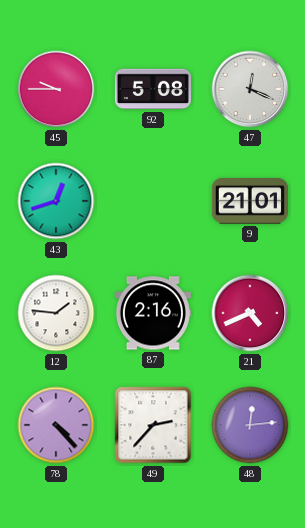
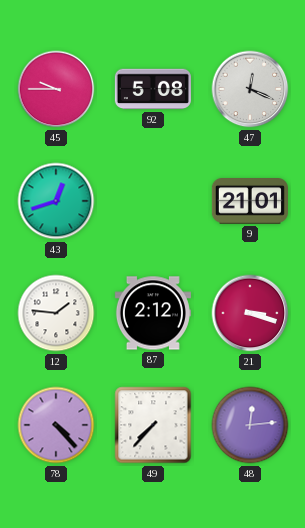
87: 2:16 -> 2:12
21: 4:41 -> 3:18
49: 2:37 -> 7:37
